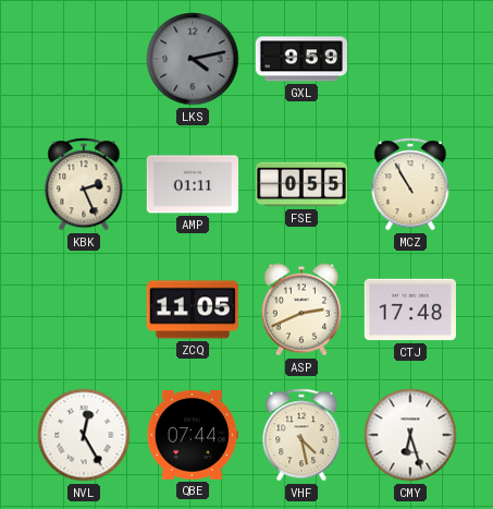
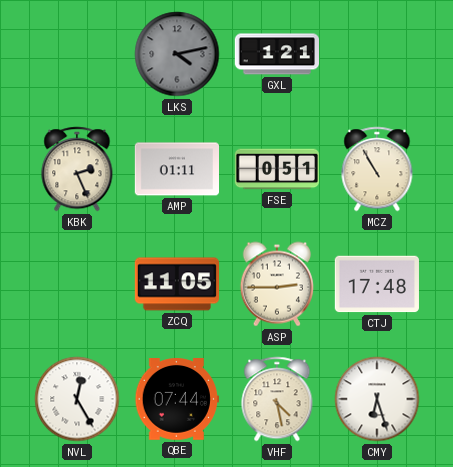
GXL: 9:59 -> 1:21
FSE: 0:55 -> 0:51
ASP: 2:41 -> 2:45
